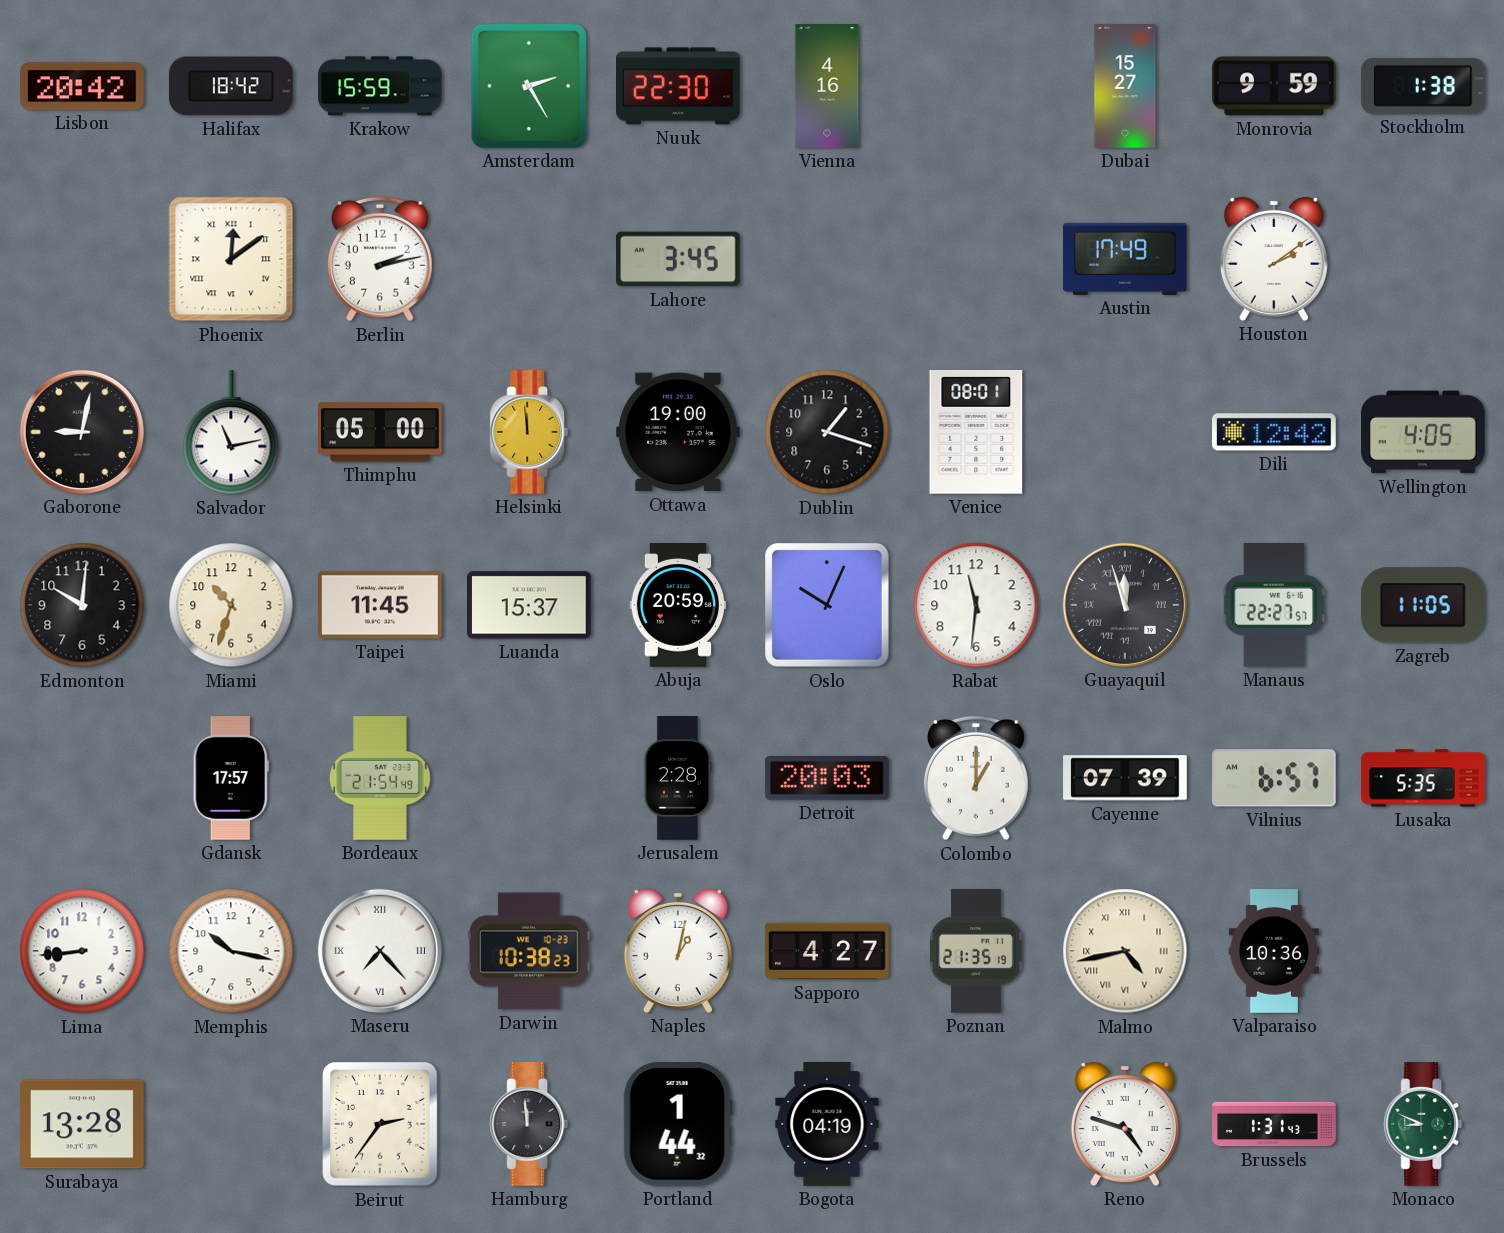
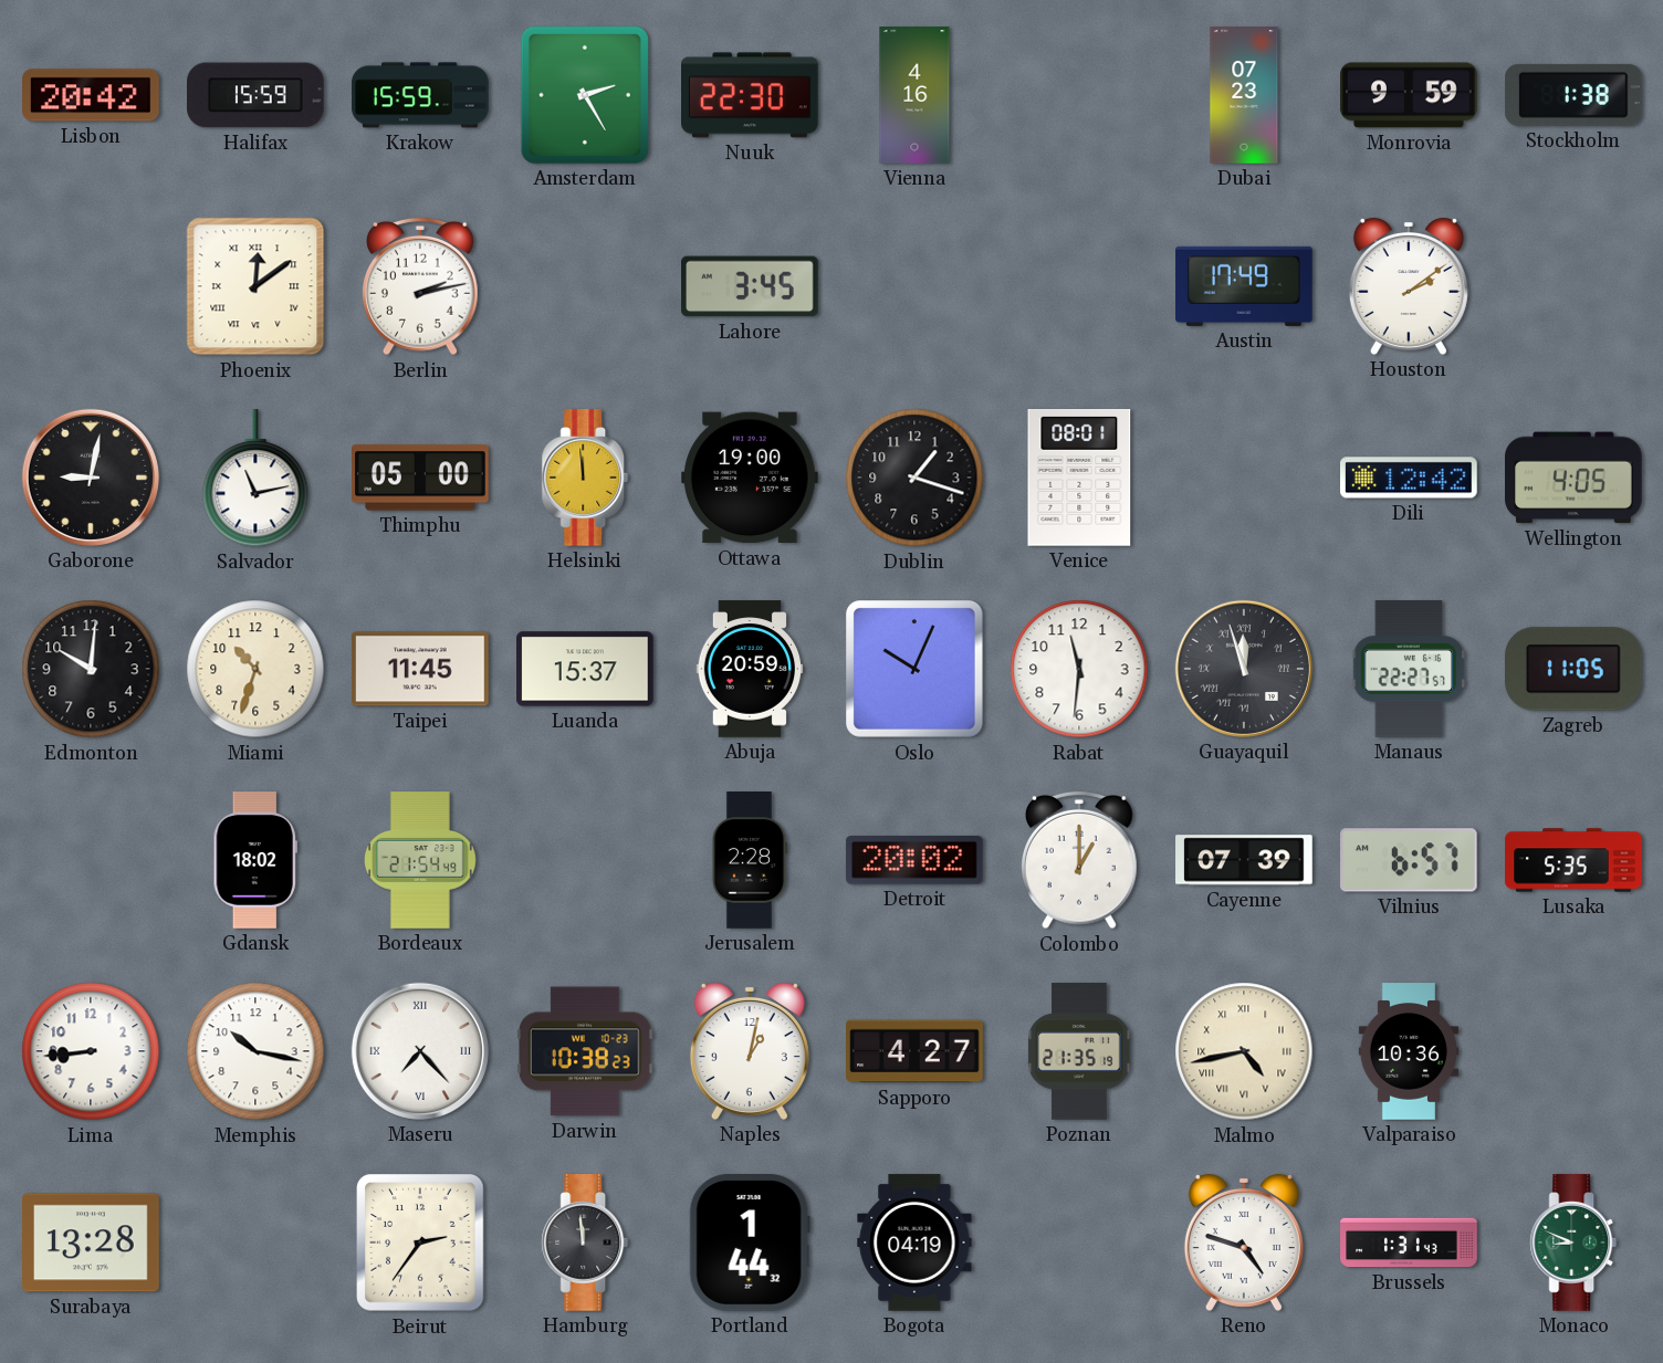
Halifax: 18:42 -> 15:59
Dubai: 15:27 -> 07:23
Gdansk: 17:57 -> 18:02
Detroit: 20:03 -> 20:02
